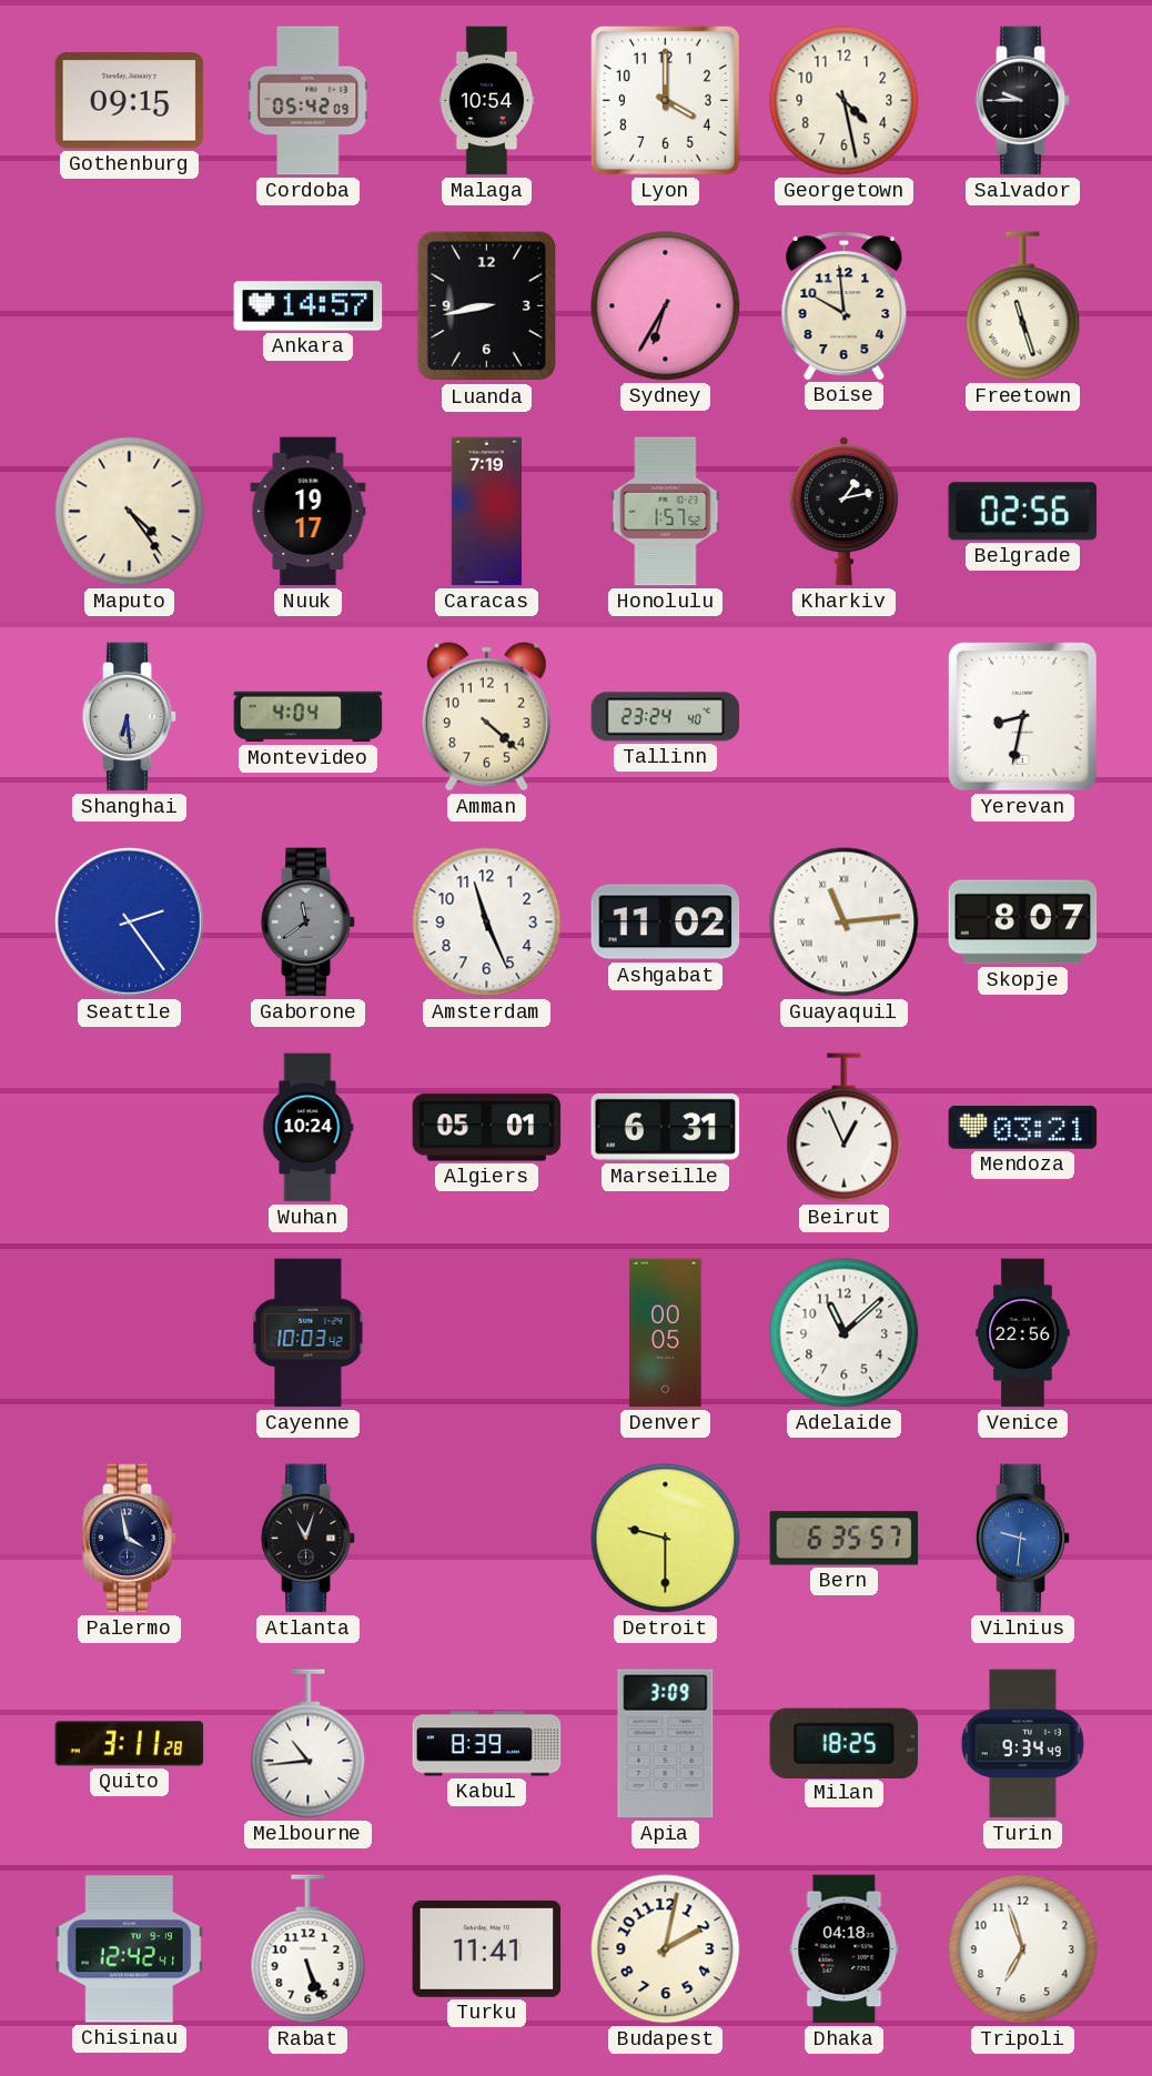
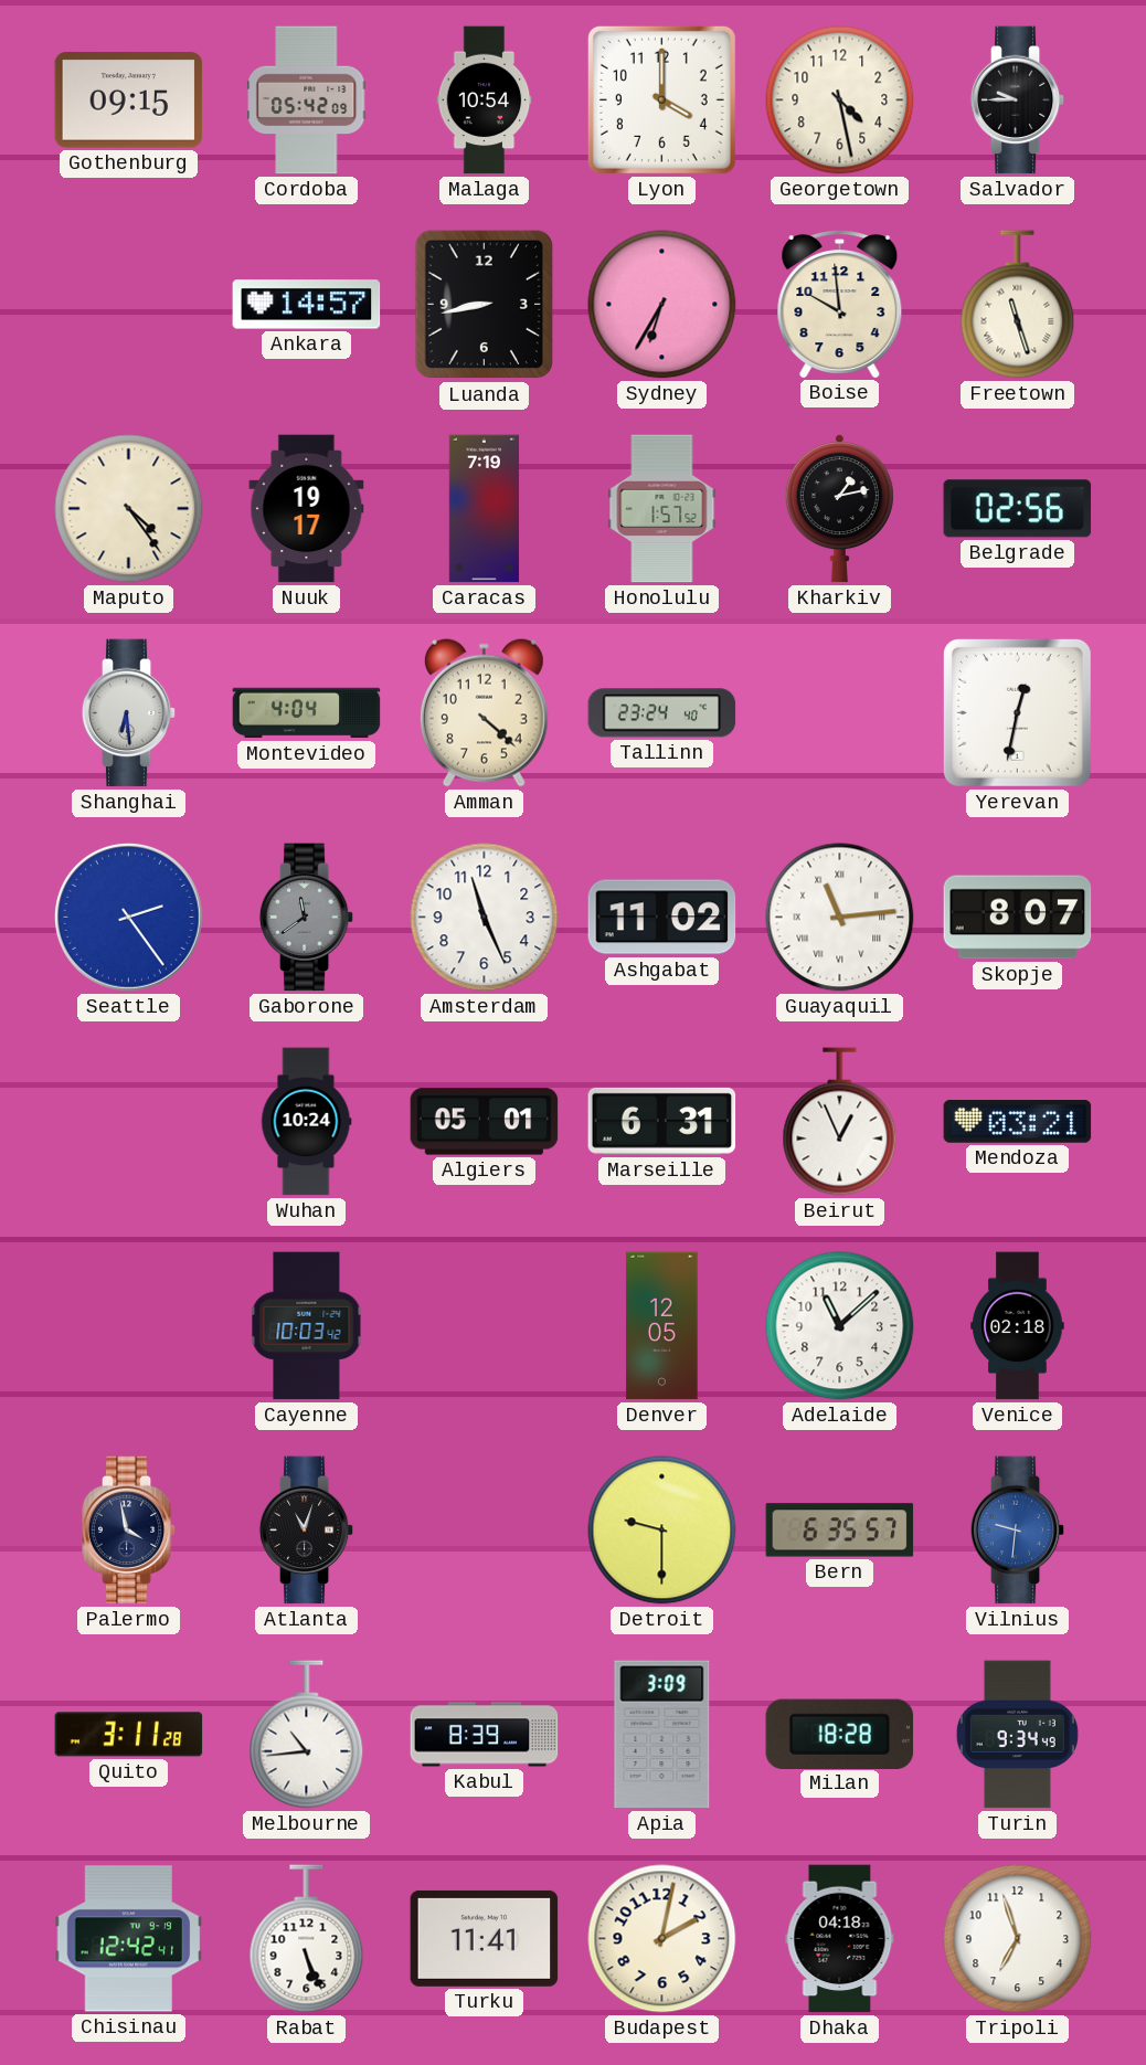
Yerevan: 8:32 -> 12:32
Denver: 00:05 -> 12:05
Venice: 22:56 -> 02:18
Milan: 18:25 -> 18:28
